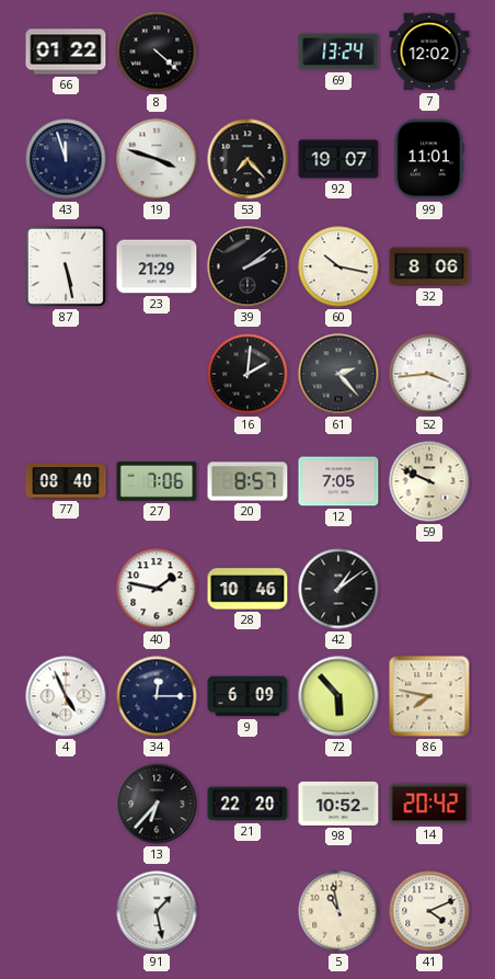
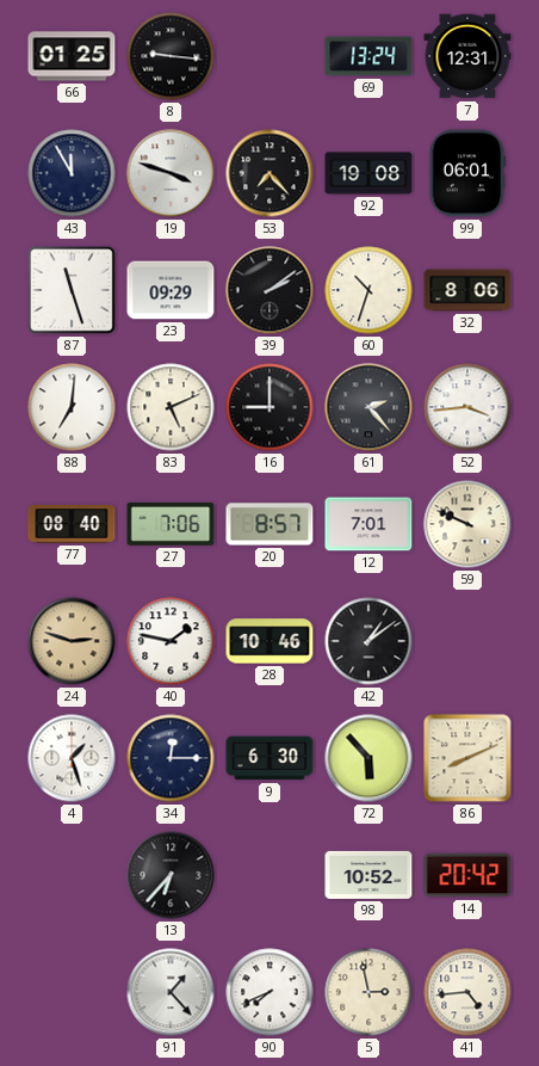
66: 01:22 -> 01:25
8: 4:22 -> 9:16
7: 12:02 -> 12:31
43: 11:57 -> 11:55
92: 19:07 -> 19:08
99: 11:01 -> 06:01
87: 5:28 -> 11:27
23: 21:29 -> 09:29
60: 10:17 -> 10:33
88: none -> 7:01
83: none -> 5:11
16: 2:01 -> 9:00
12: 7:05 -> 7:01
24: none -> 2:48
4: 4:56 -> 1:27
9: 6:09 -> 6:30
86: 7:47 -> 8:11
21: 22:20 -> none
91: 1:28 -> 1:23
90: none -> 7:41
5: 10:58 -> 2:58
41: 4:11 -> 4:44
